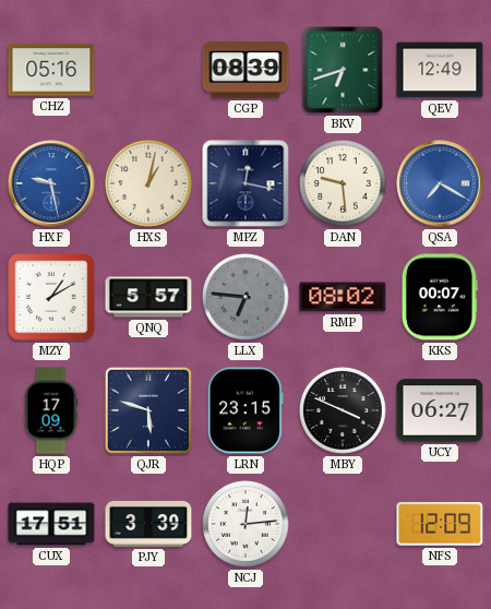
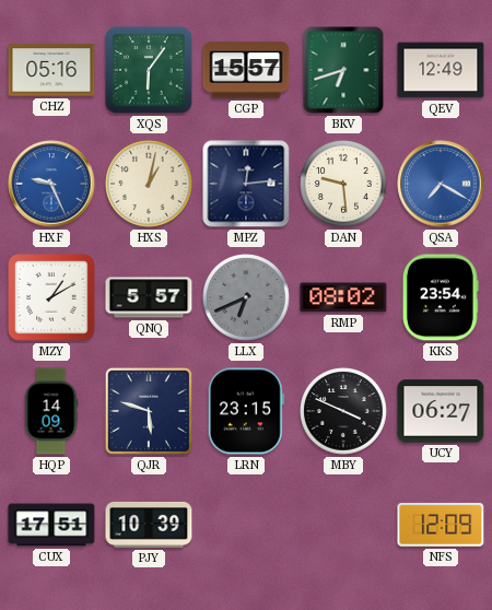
XQS: none -> 6:06
CGP: 08:39 -> 15:57
HXF: 9:28 -> 9:26
MPZ: 12:17 -> 12:14
LLX: 6:46 -> 6:41
KKS: 00:07 -> 23:54
HQP: 17:09 -> 14:09
PJY: 3:39 -> 10:39
NCJ: 12:14 -> none
